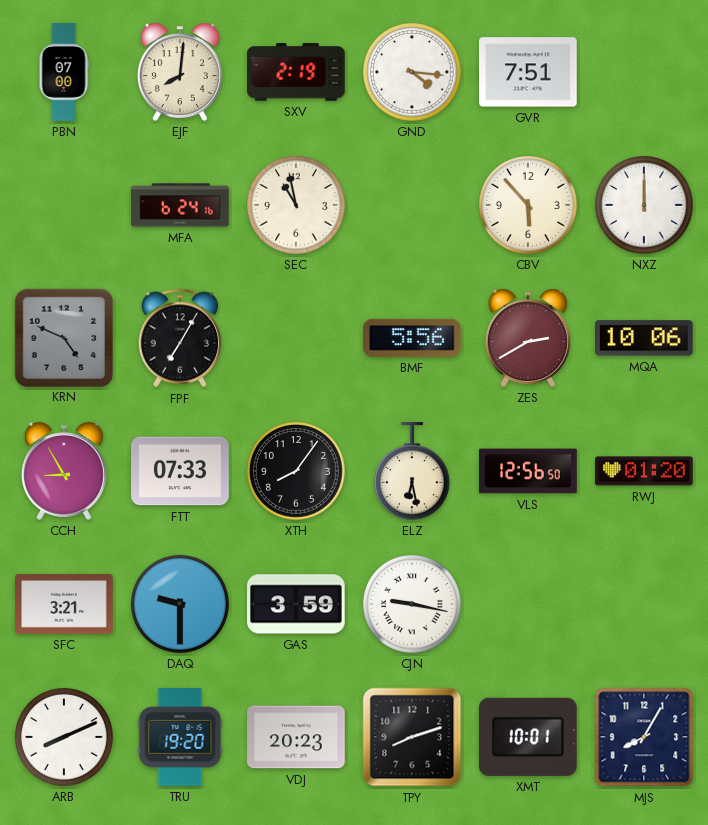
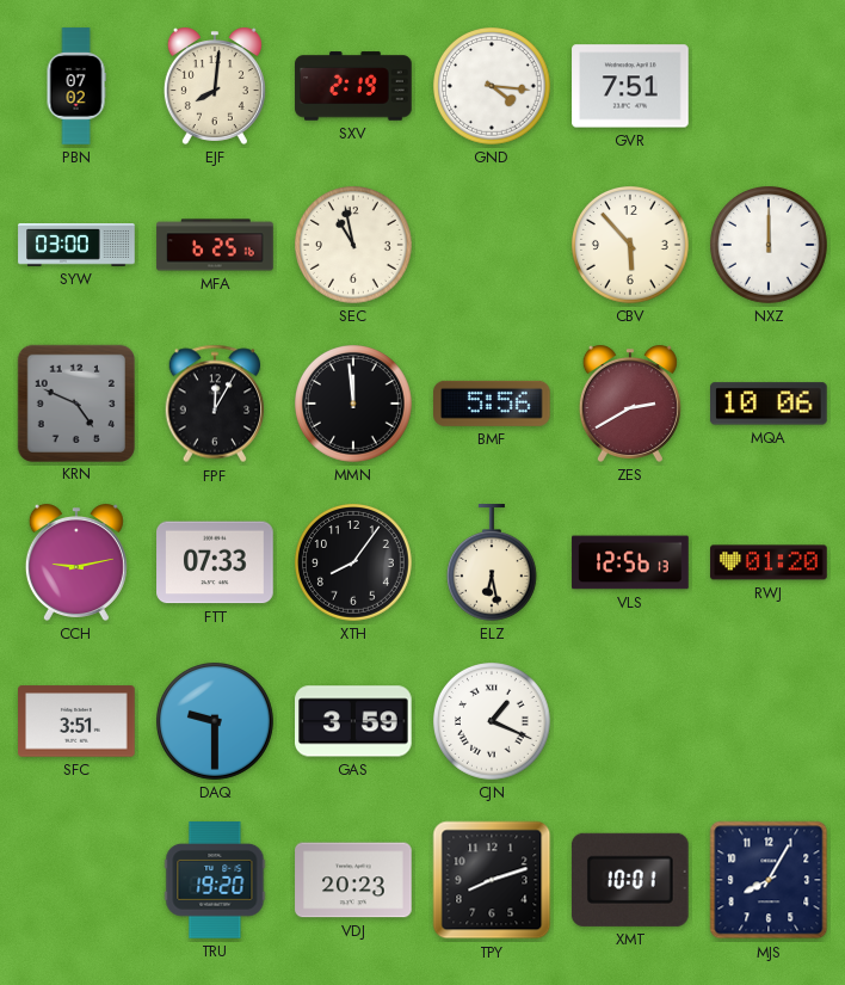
PBN: 07:00 -> 07:02
SYW: none -> 03:00
MFA: 6:24 -> 6:25
FPF: 7:05 -> 12:05
MMN: none -> 11:59
CCH: 8:55 -> 9:13
VLS: 12:56:50 -> 12:56:13
SFC: 3:21 -> 3:51
CJN: 9:17 -> 1:19
ARB: 8:11 -> none
